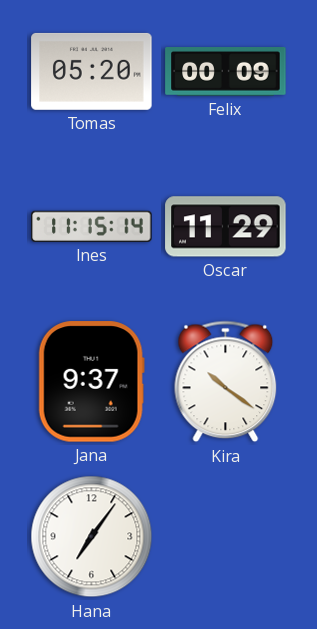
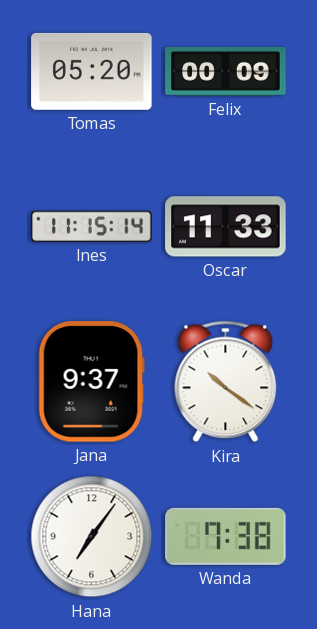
Oscar: 11:29 -> 11:33
Wanda: none -> 7:38
